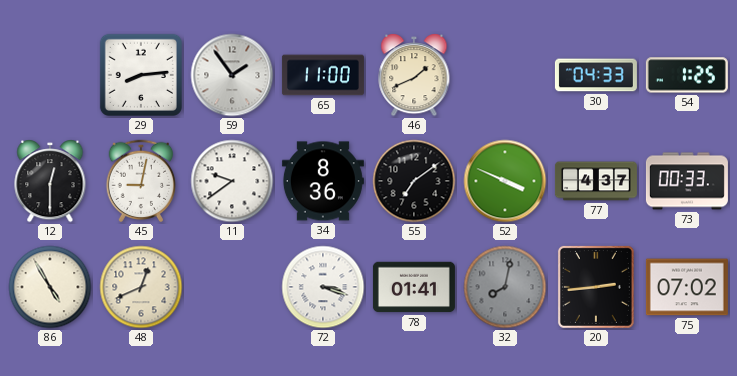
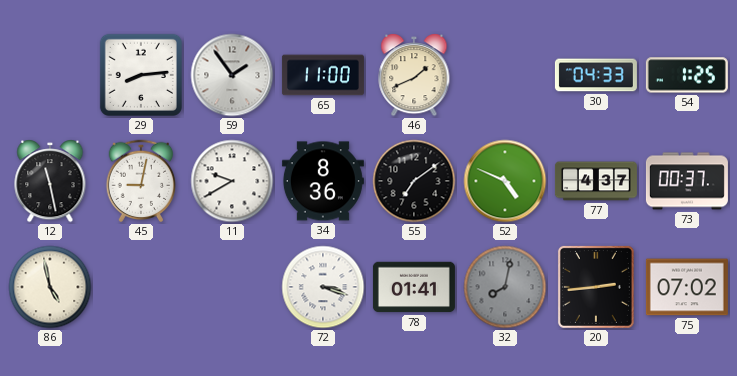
12: 12:30 -> 11:28
11: 9:39 -> 9:40
52: 3:49 -> 4:49
73: 00:33 -> 00:37
86: 4:55 -> 4:58
48: 12:41 -> none
